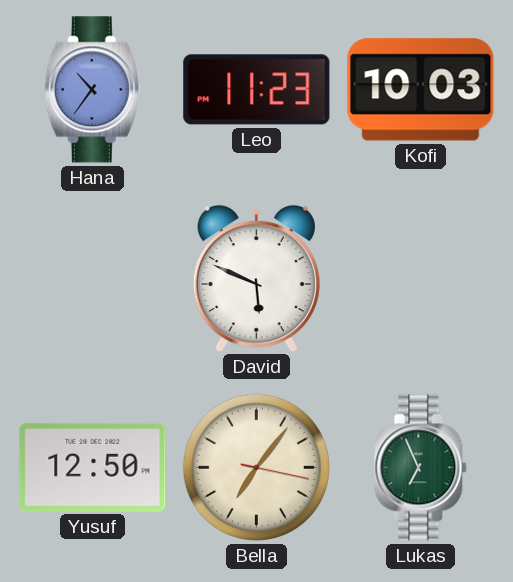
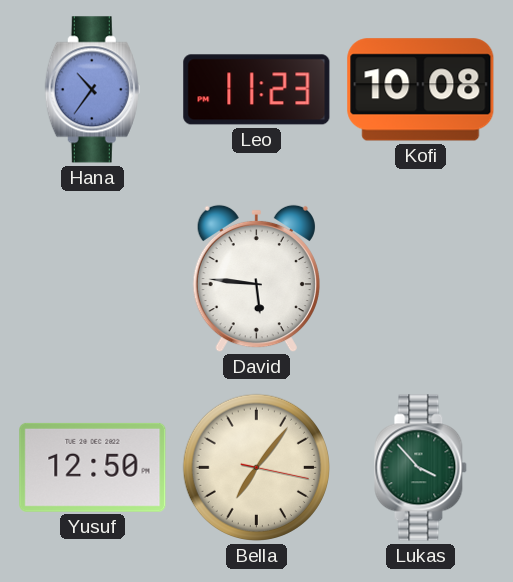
Kofi: 10:03 -> 10:08
David: 5:49 -> 5:46
Lukas: 6:56 -> 3:53
